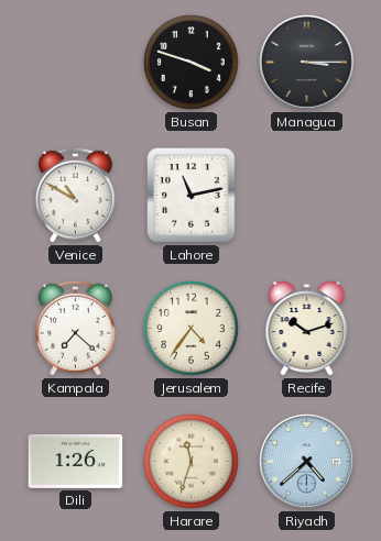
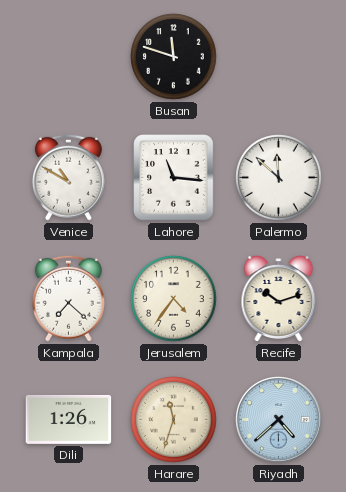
Busan: 3:48 -> 11:48
Managua: 3:15 -> none
Lahore: 11:13 -> 11:16
Palermo: none -> 11:52
